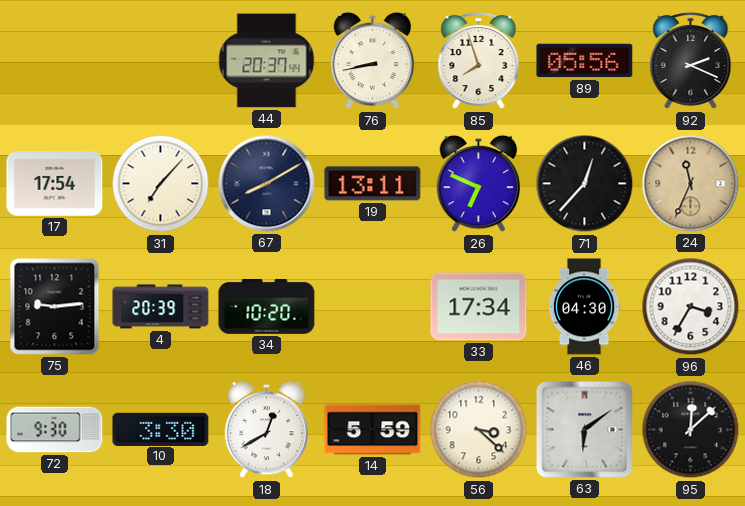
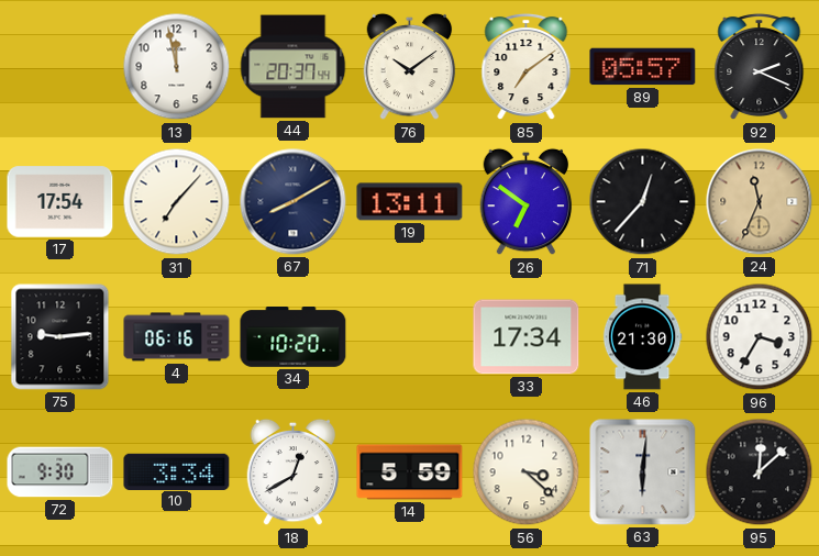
13: none -> 11:58
76: 8:43 -> 10:09
85: 7:57 -> 7:09
89: 05:56 -> 05:57
26: 6:49 -> 6:51
4: 20:39 -> 06:16
46: 04:30 -> 21:30
10: 3:30 -> 3:34
63: 6:09 -> 6:01
